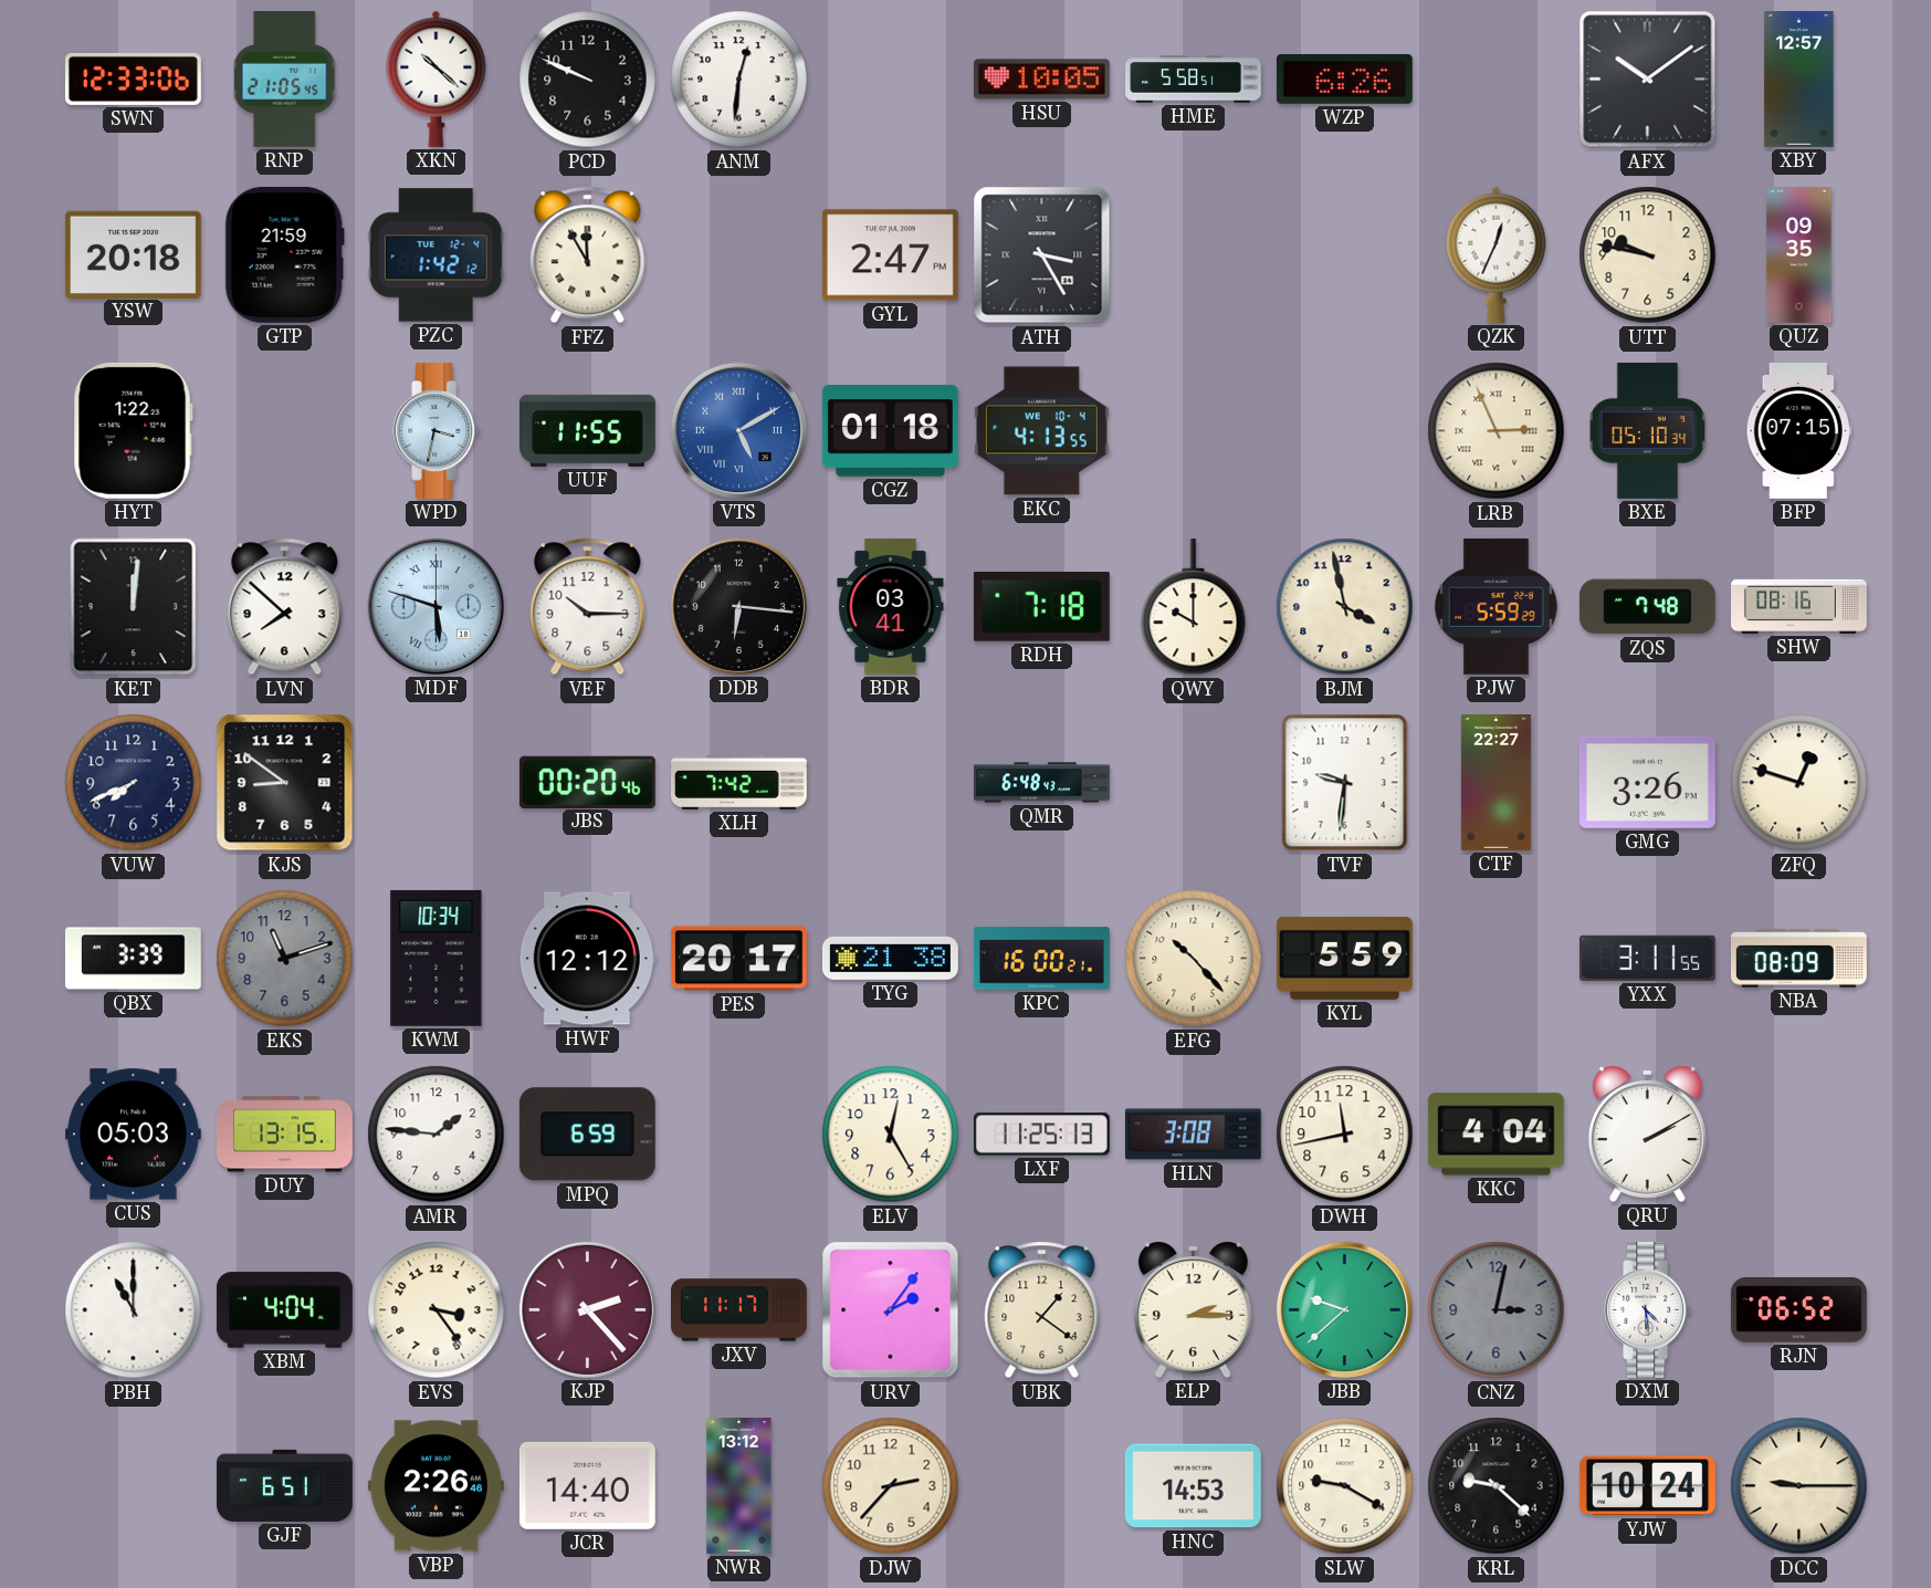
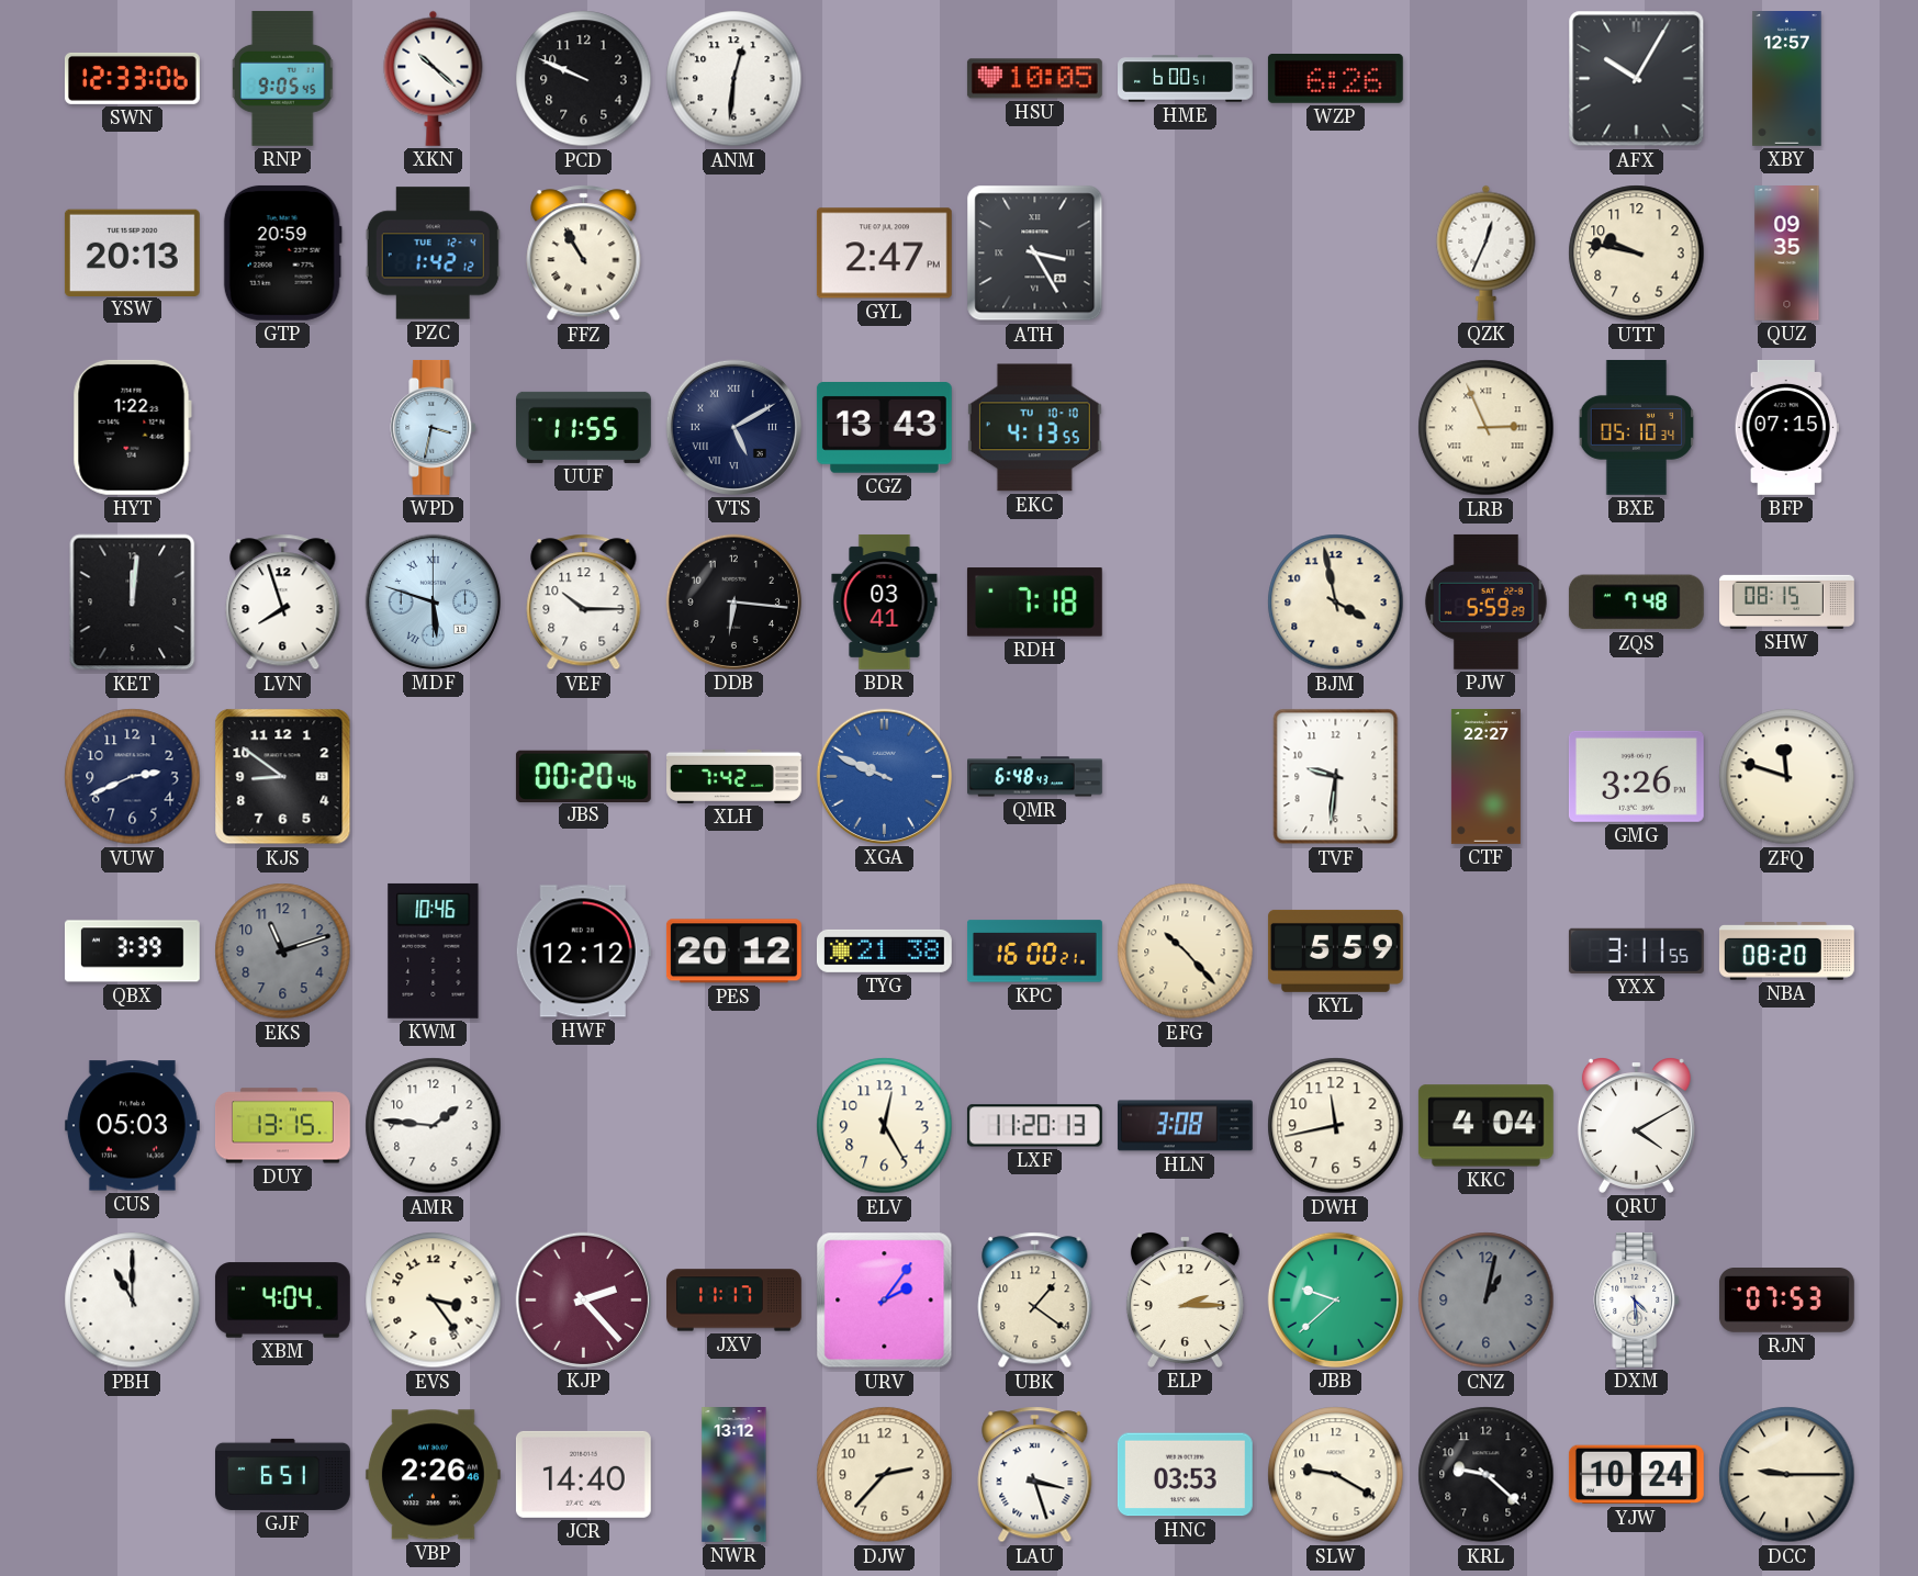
RNP: 21:05 -> 9:05
HME: 5:58 -> 6:00
AFX: 10:09 -> 10:05
YSW: 20:18 -> 20:13
GTP: 21:59 -> 20:59
FFZ: 11:55 -> 10:55
VTS dial: blue -> navy
CGZ: 01:18 -> 13:43
EKC date: WE 10-4 -> TU 10-10
LVN: 7:52 -> 7:57
QWY: 10:00 -> none
SHW: 08:16 -> 08:15
VUW: 7:41 -> 2:41
XGA: none -> 9:49
ZFQ: 12:48 -> 11:48
KWM: 10:34 -> 10:46
PES: 20:17 -> 20:12
NBA: 08:09 -> 08:20
MPQ: 6:59 -> none
LXF: 11:25 -> 11:20
QRU: 2:10 -> 4:10
CNZ: 3:02 -> 1:02
RJN: 06:52 -> 07:53
LAU: none -> 3:27
HNC: 14:53 -> 03:53
